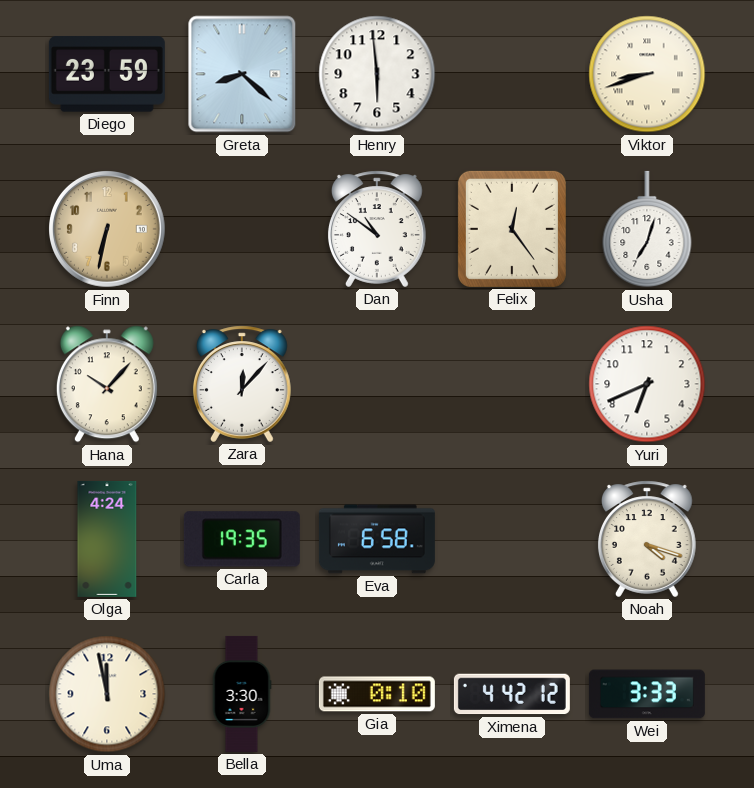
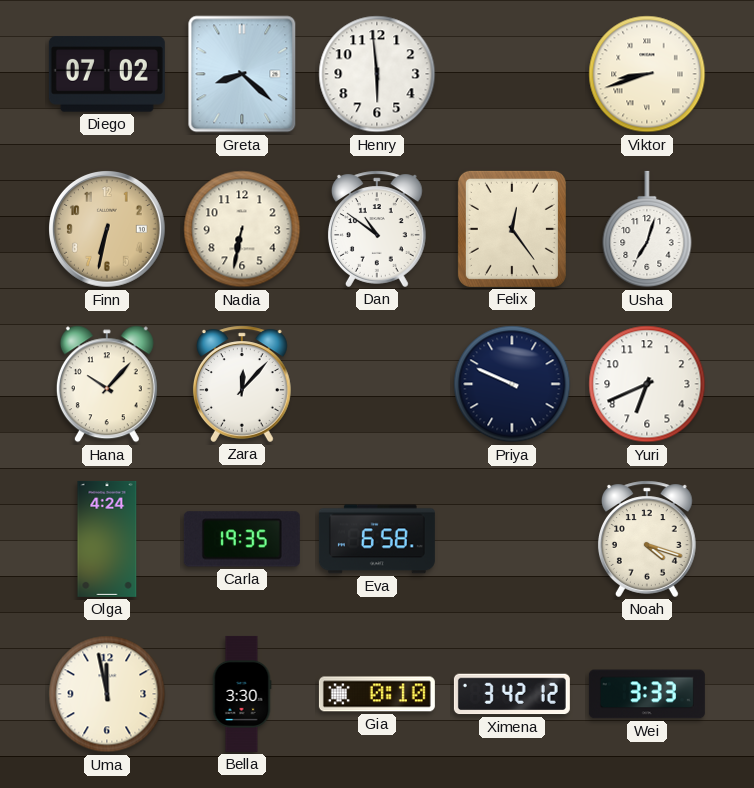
Diego: 23:59 -> 07:02
Nadia: none -> 6:32
Priya: none -> 9:49
Ximena: 4:42 -> 3:42
